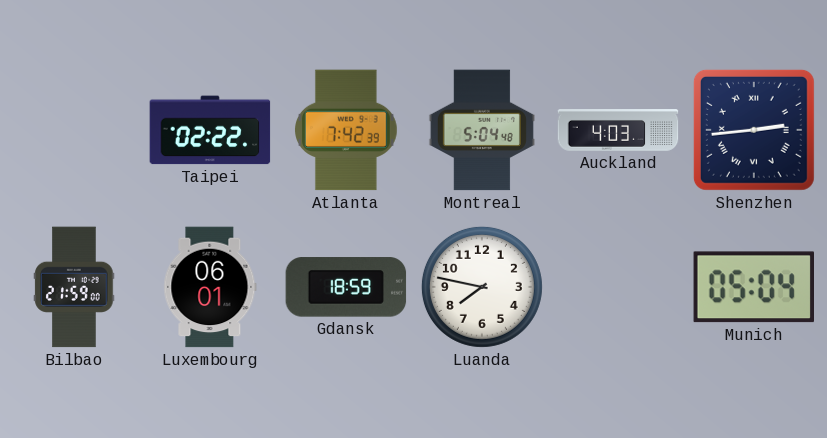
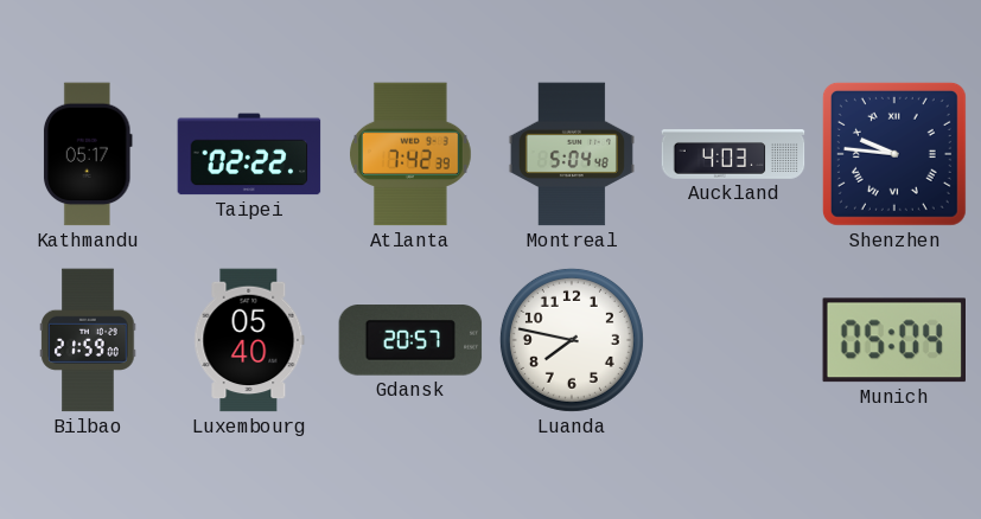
Kathmandu: none -> 05:17
Shenzhen: 2:44 -> 9:46
Luxembourg: 06:01 -> 05:40
Gdansk: 18:59 -> 20:57
